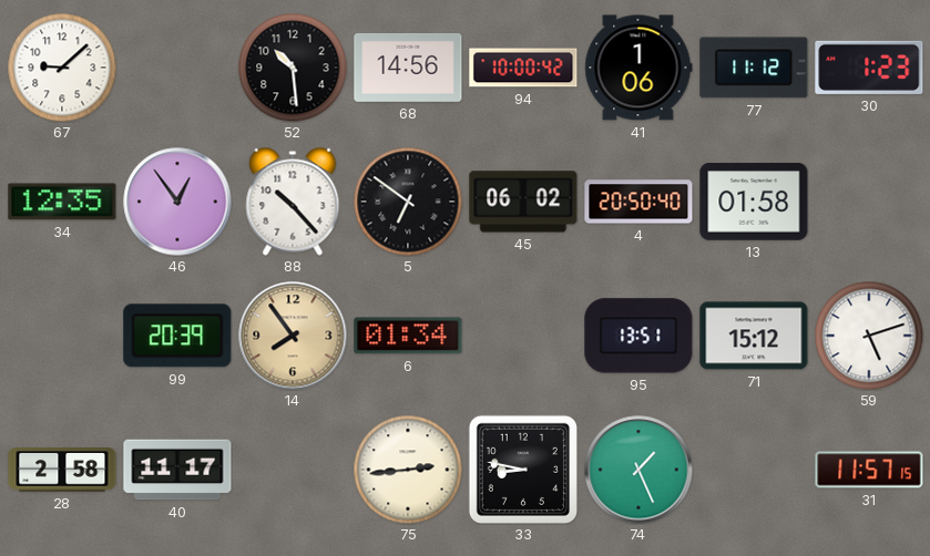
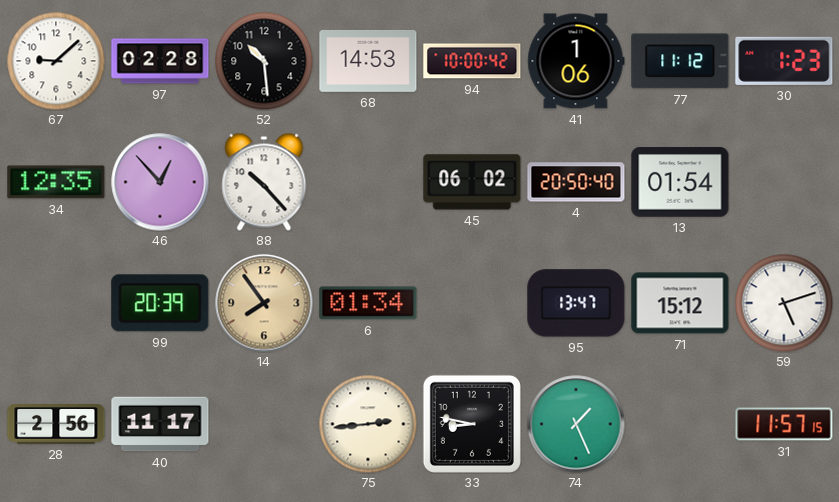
97: none -> 02:28
68: 14:56 -> 14:53
46: 12:54 -> 12:53
5: 6:51 -> none
13: 01:58 -> 01:54
95: 13:51 -> 13:47
28: 2:58 -> 2:56
